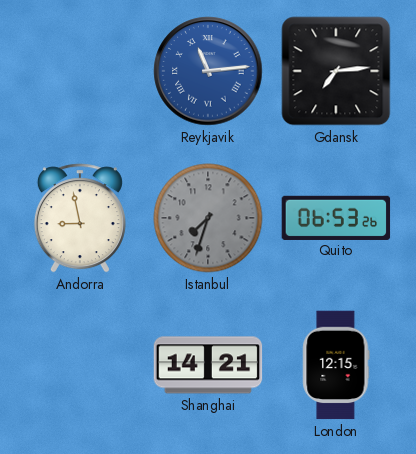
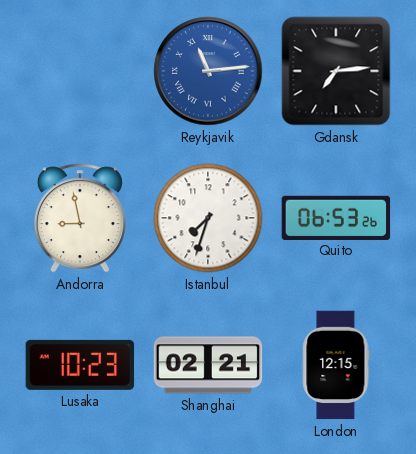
Istanbul dial: grey -> white
Lusaka: none -> 10:23
Shanghai: 14:21 -> 02:21
